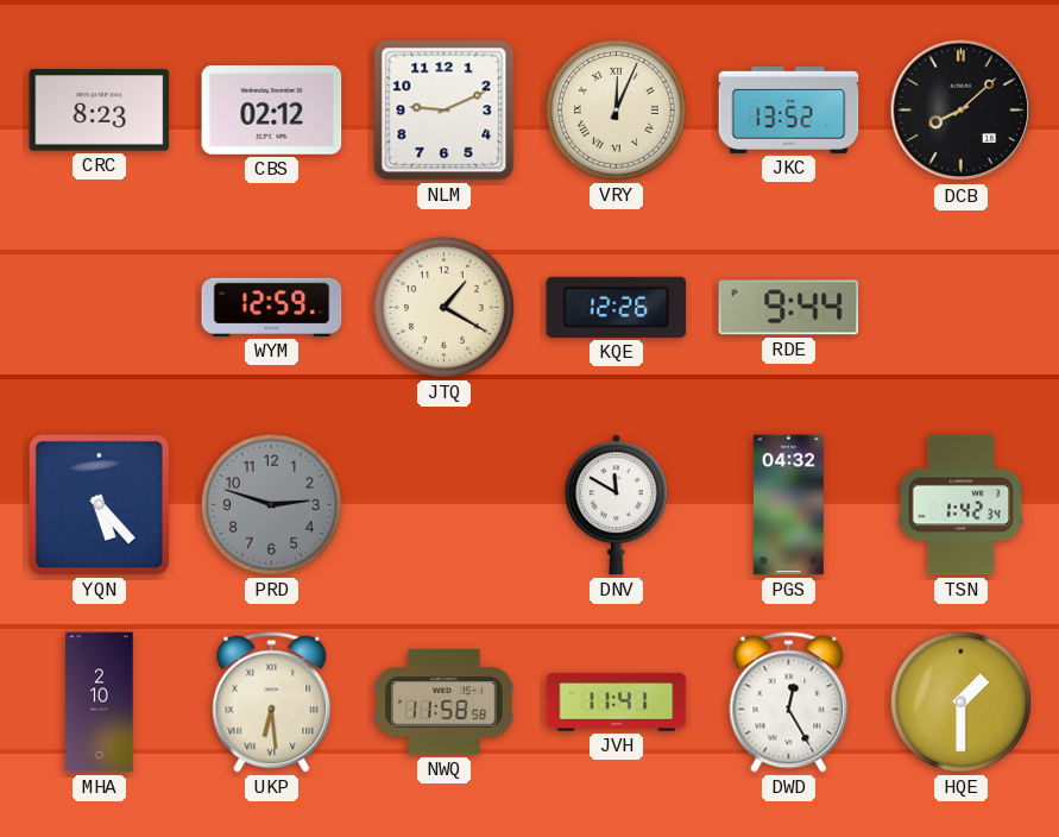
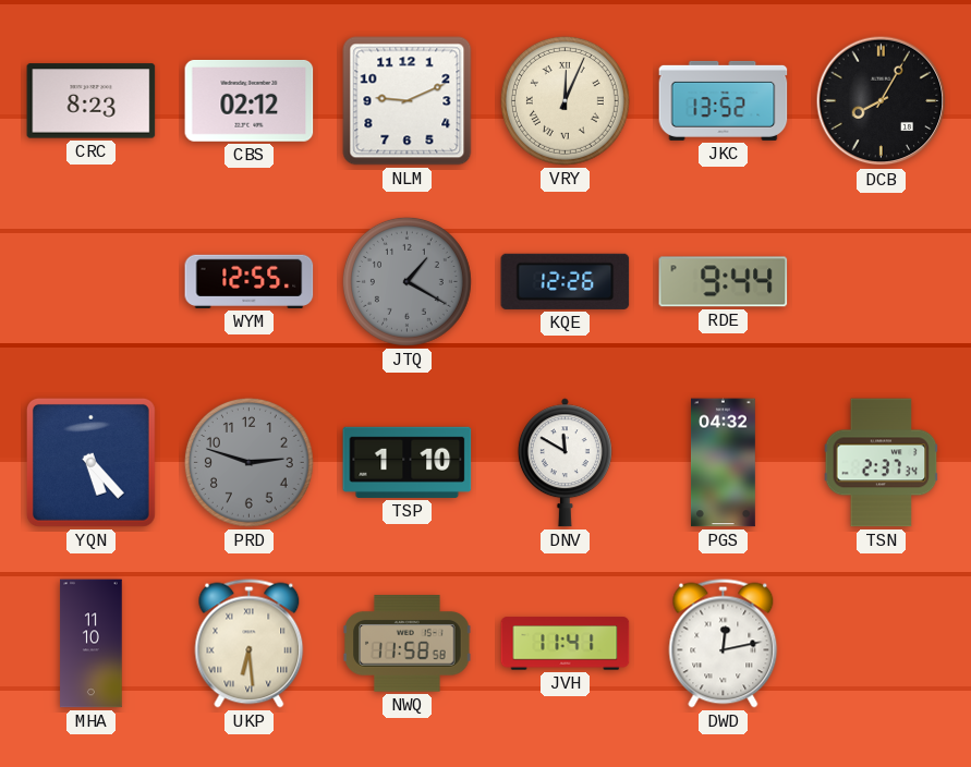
DCB: 8:08 -> 8:05
WYM: 12:59 -> 12:55
JTQ dial: cream -> grey
TSP: none -> 1:10
TSN: 1:42 -> 2:37
MHA: 2:10 -> 11:10
DWD: 12:25 -> 12:13
HQE: 1:30 -> none
